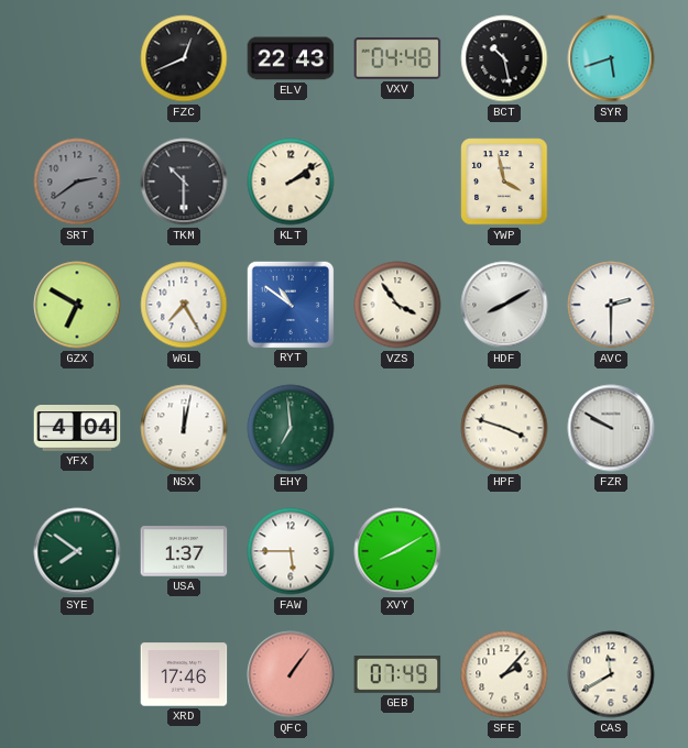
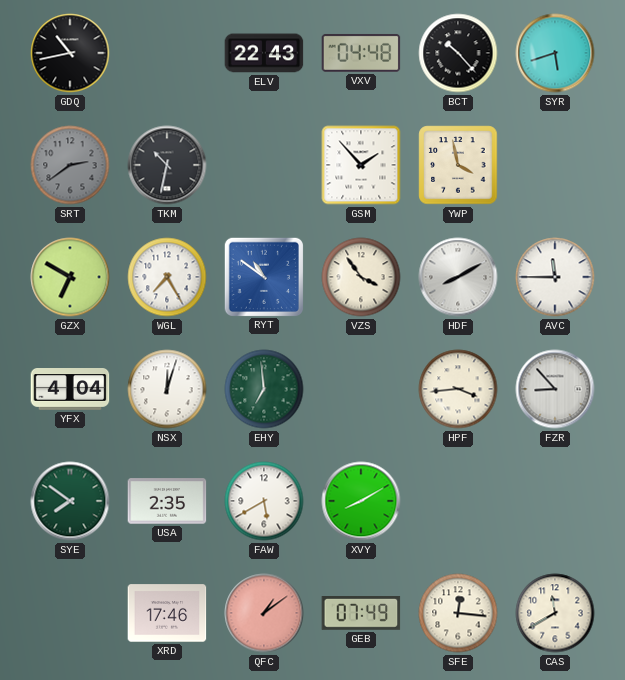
GDQ: none -> 10:43
FZC: 12:41 -> none
BCT: 10:28 -> 10:23
TKM: 10:30 -> 10:32
KLT: 2:09 -> none
GSM: none -> 1:53
AVC: 2:30 -> 11:45
NSX: 12:02 -> 12:03
HPF: 3:48 -> 3:44
FZR: 9:50 -> 8:53
USA: 1:37 -> 2:35
FAW: 5:45 -> 5:40
QFC: 1:06 -> 1:09
SFE: 2:07 -> 12:16
